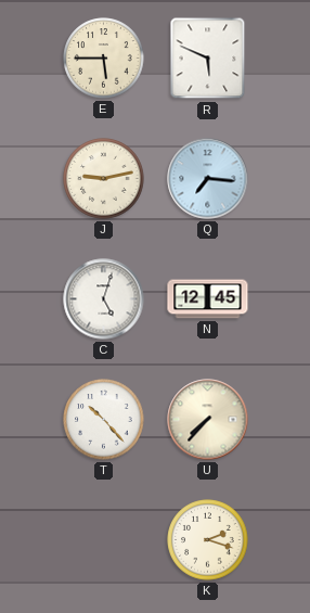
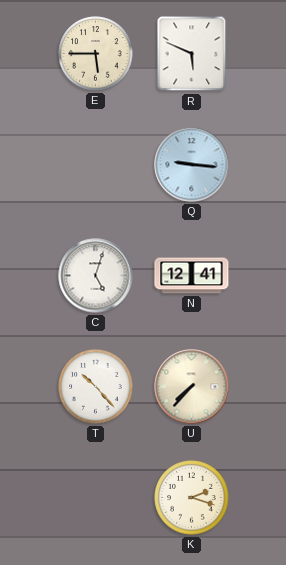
J: 9:13 -> none
Q: 7:16 -> 9:16
N: 12:45 -> 12:41
